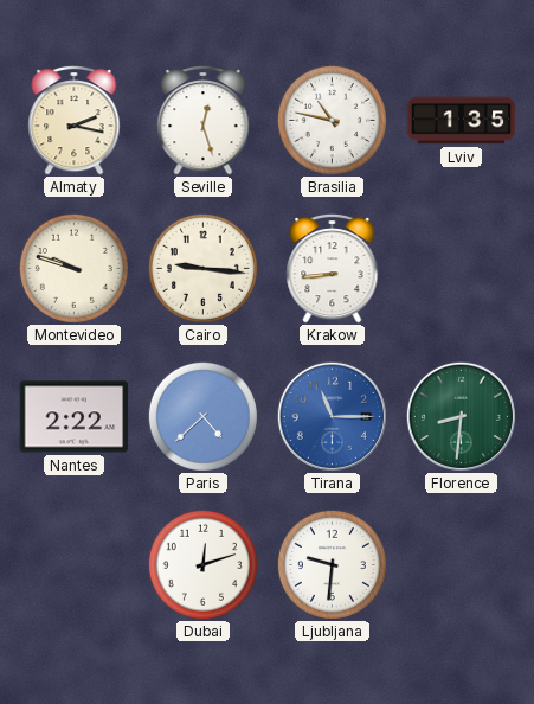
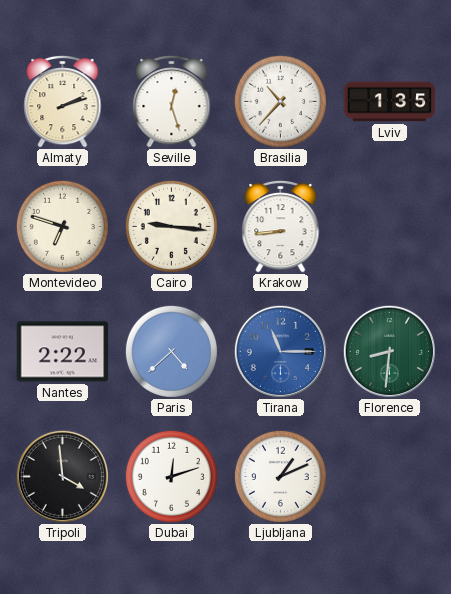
Almaty: 2:17 -> 2:12
Brasilia: 10:47 -> 10:37
Montevideo: 9:48 -> 6:48
Tripoli: none -> 3:59
Ljubljana: 9:31 -> 1:11
